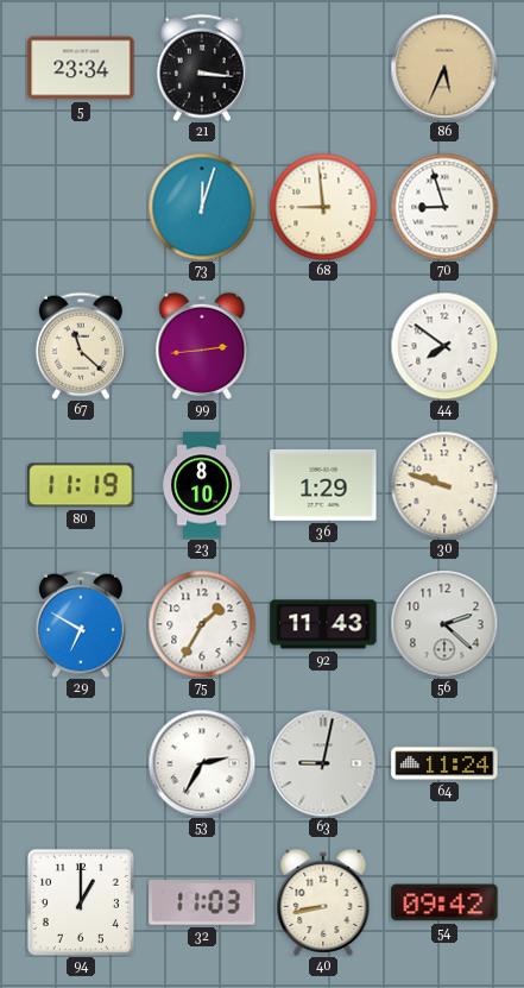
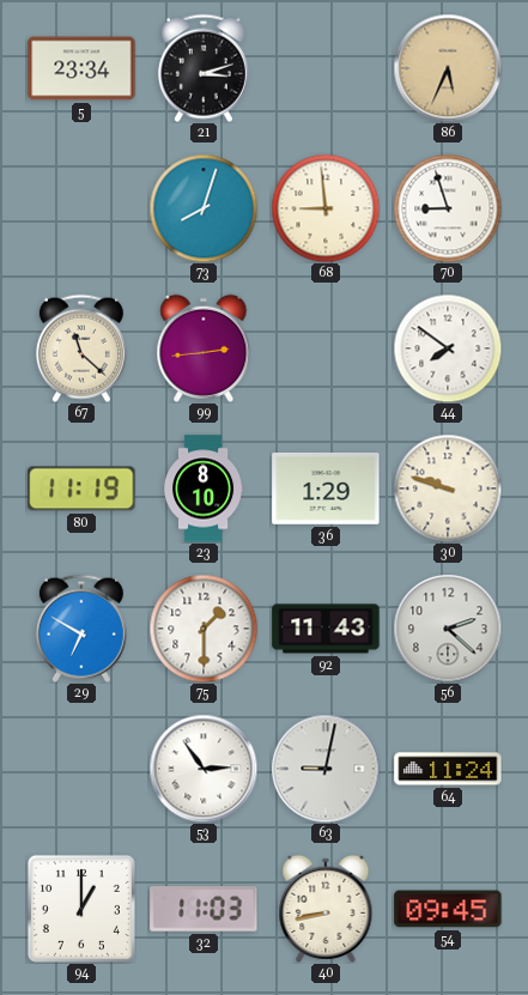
21: 3:16 -> 3:12
73: 12:03 -> 8:03
75: 1:35 -> 1:30
53: 2:35 -> 2:54
54: 09:42 -> 09:45
